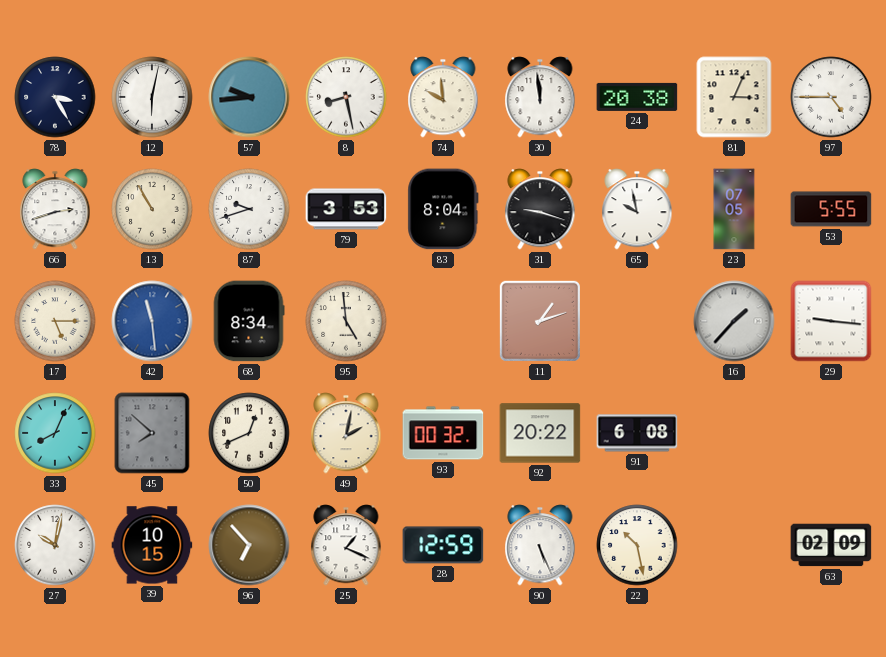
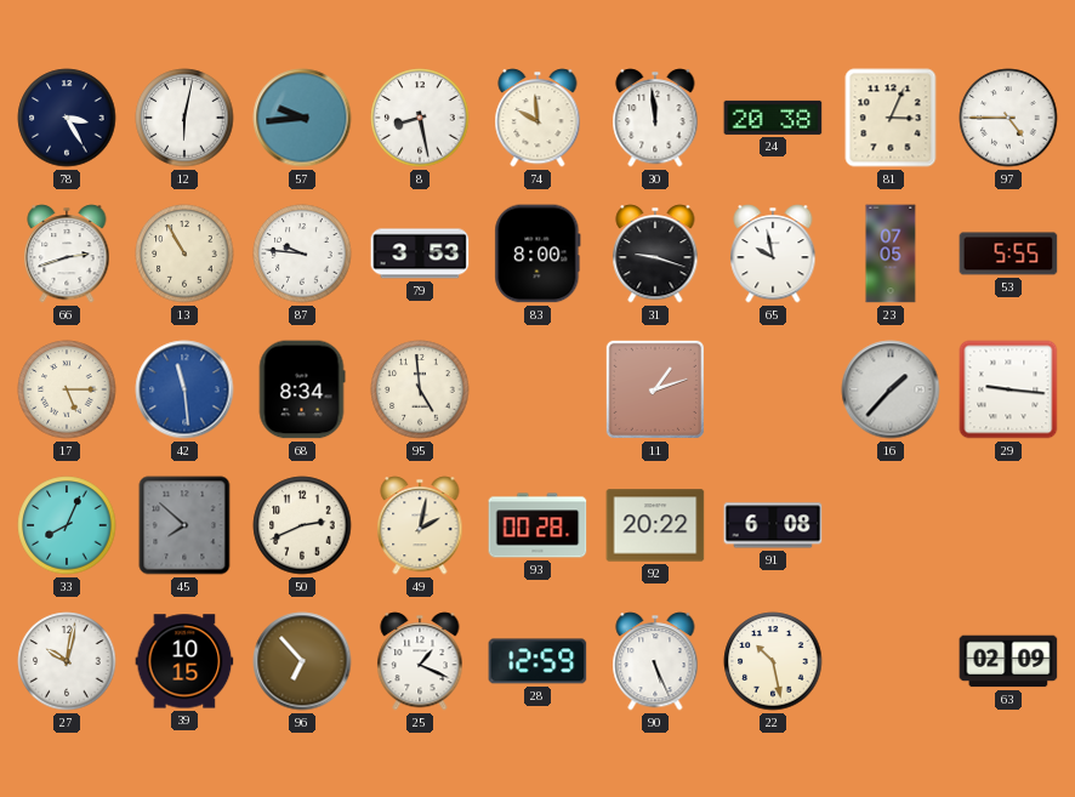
87: 9:42 -> 9:46
83: 8:04 -> 8:00
50: 12:41 -> 2:41
93: 00:32 -> 00:28
